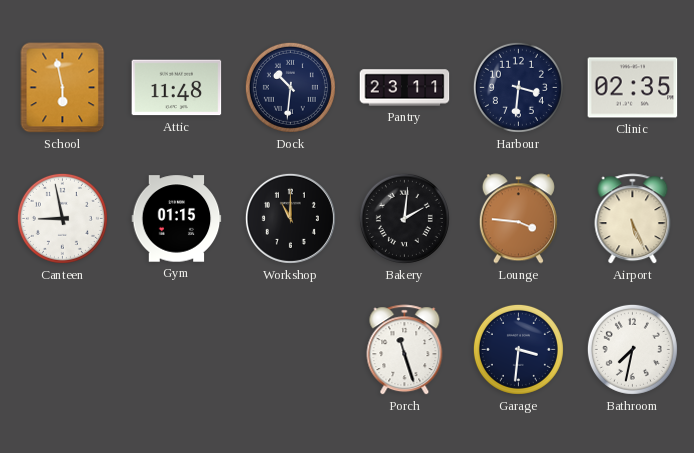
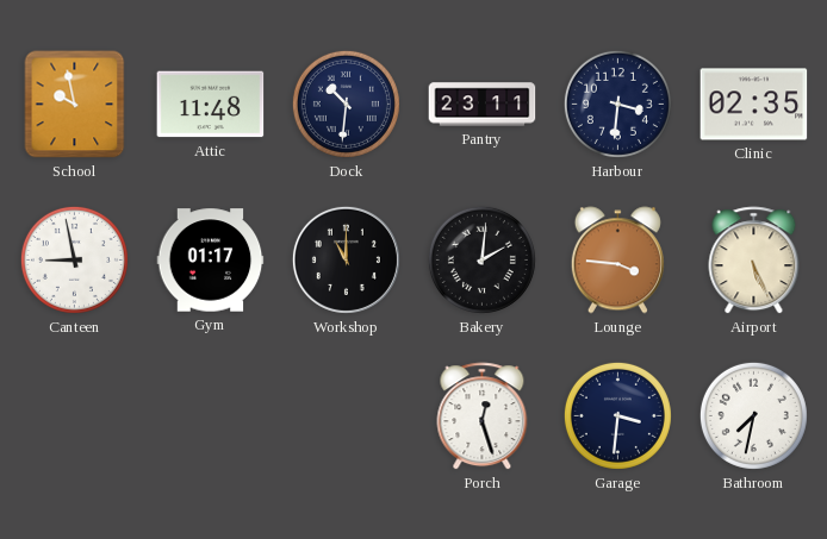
School: 5:58 -> 9:58
Gym: 01:15 -> 01:17
Porch: 11:27 -> 12:27
